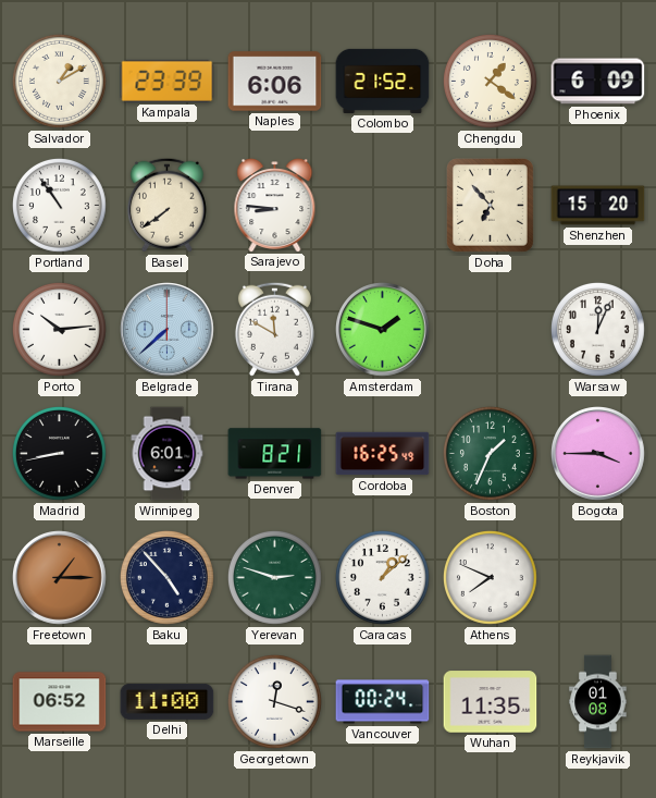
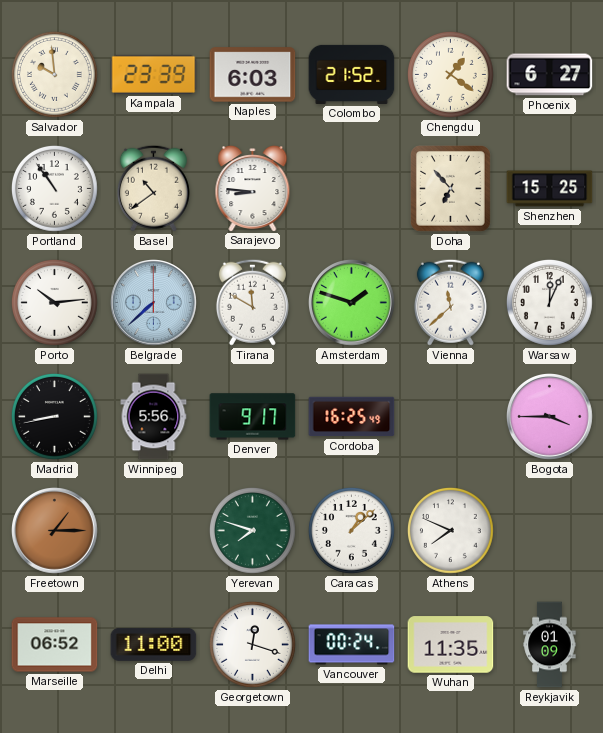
Salvador: 1:10 -> 9:59
Naples: 6:06 -> 6:03
Phoenix: 6:09 -> 6:27
Basel: 7:39 -> 10:39
Shenzhen: 15:20 -> 15:25
Vienna: none -> 11:38
Winnipeg: 6:01 -> 5:56
Denver: 8:21 -> 9:17
Boston: 1:34 -> none
Baku: 4:53 -> none
Yerevan: 2:48 -> 7:48
Reykjavik: 01:08 -> 01:09
